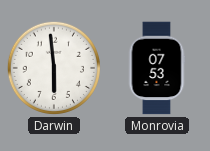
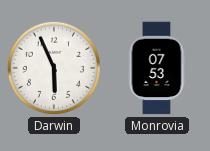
Darwin: 5:59 -> 5:56
